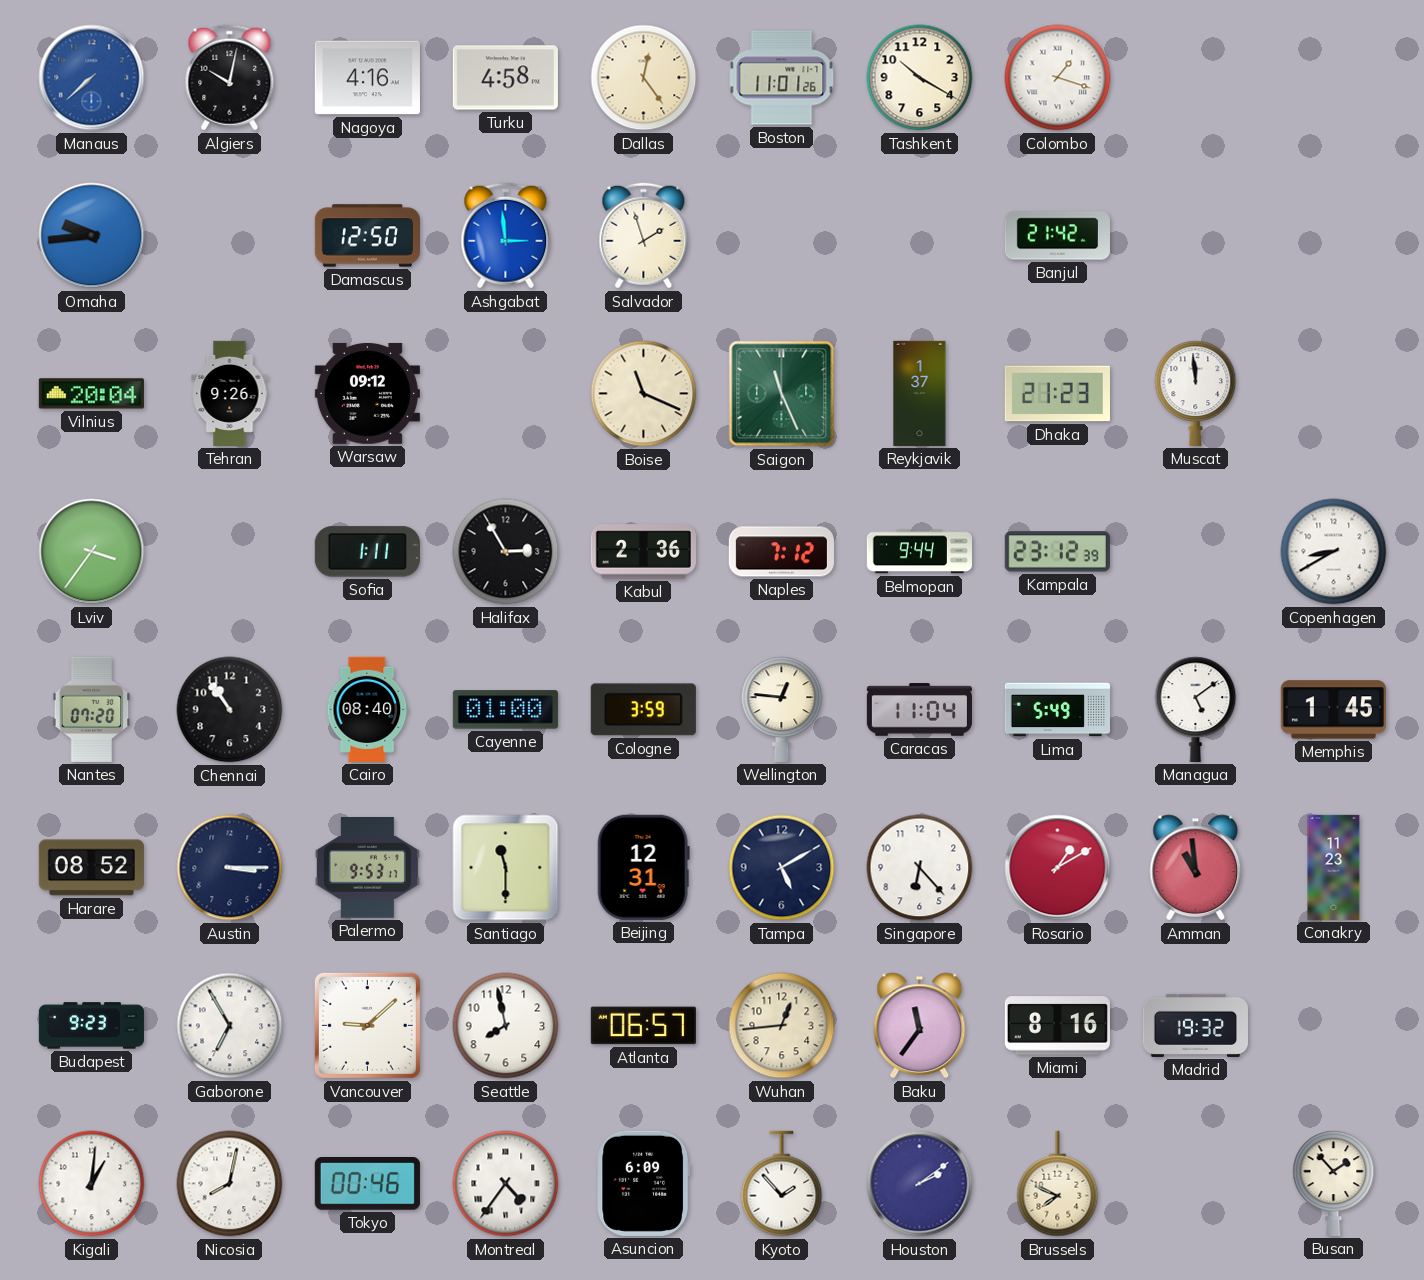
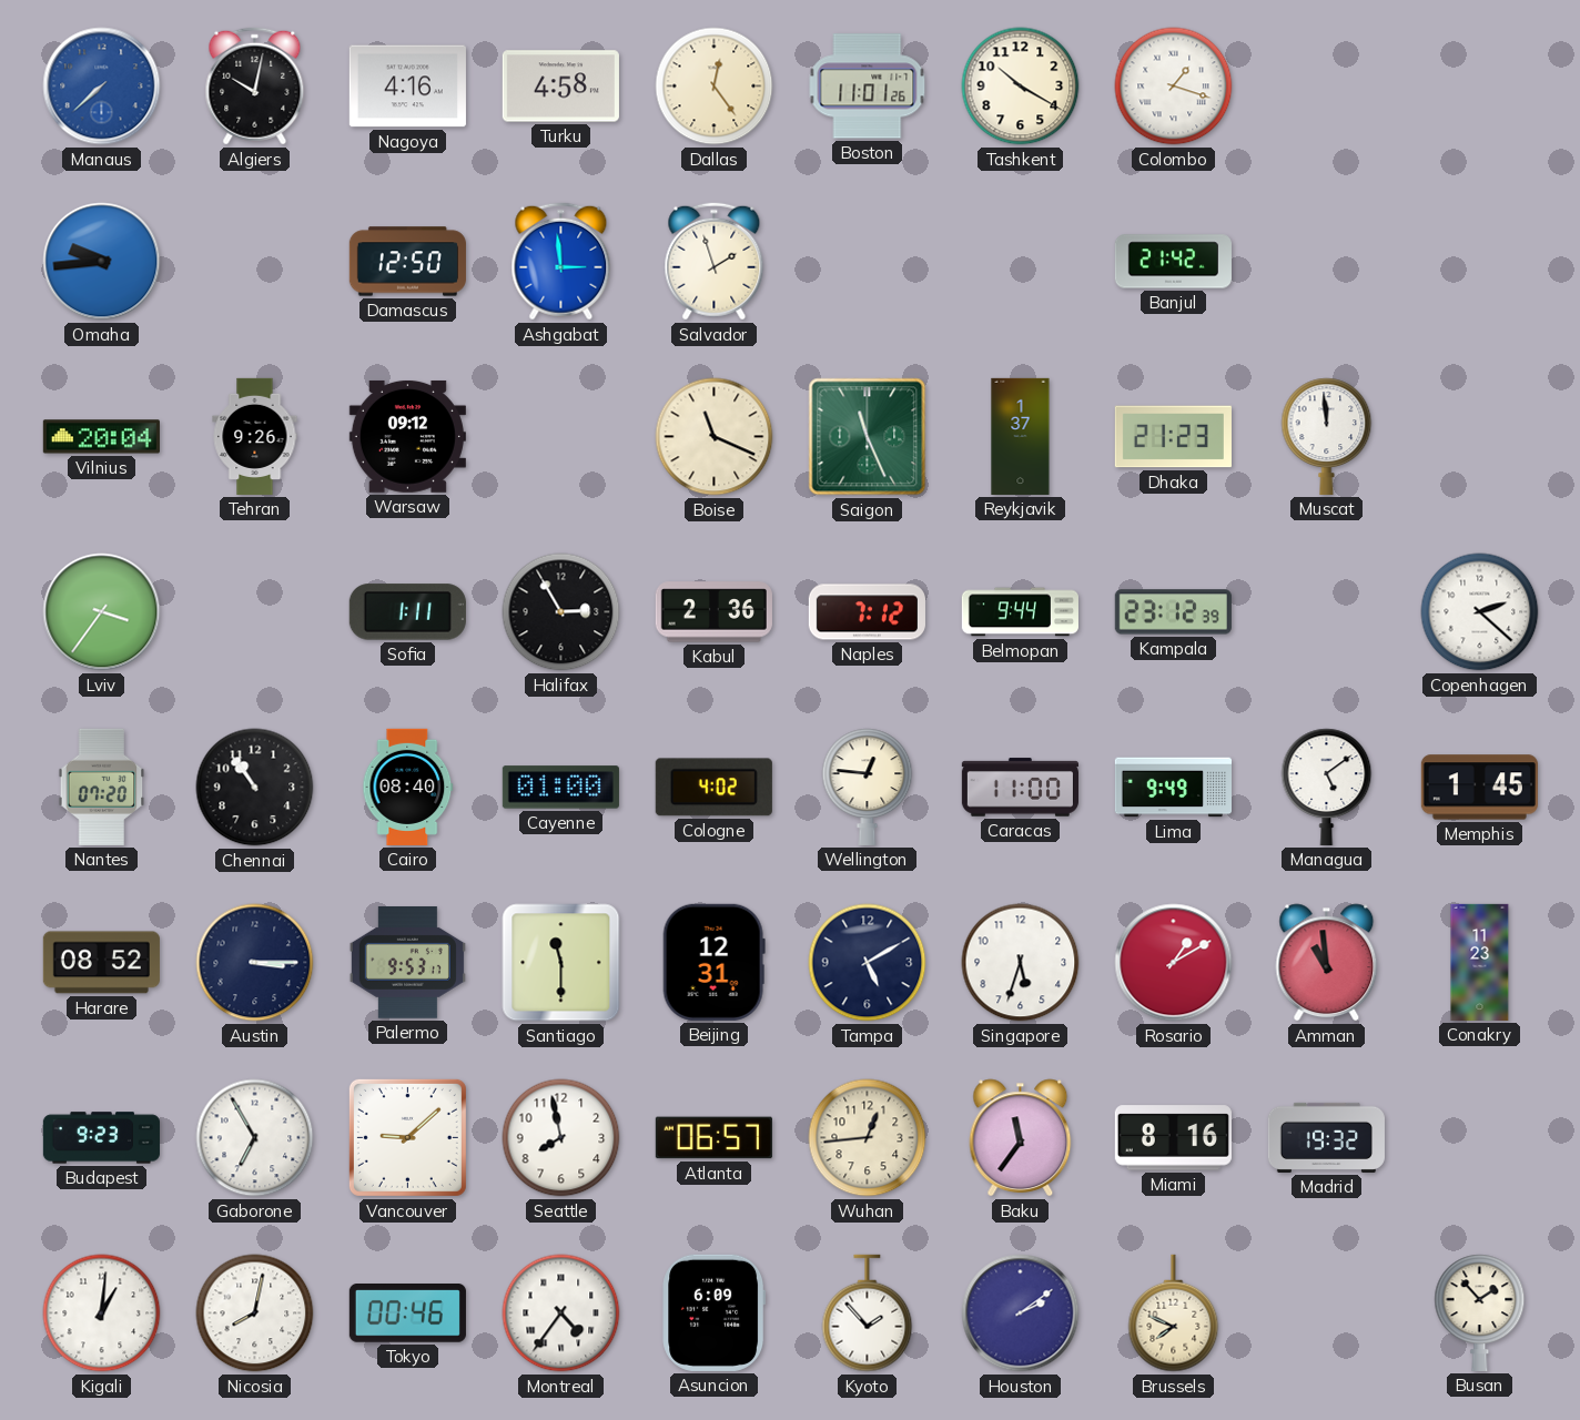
Copenhagen: 8:40 -> 2:22
Cologne: 3:59 -> 4:02
Caracas: 11:04 -> 11:00
Lima: 5:49 -> 9:49
Singapore: 6:23 -> 5:33
